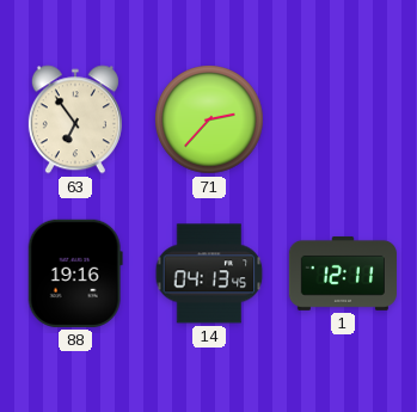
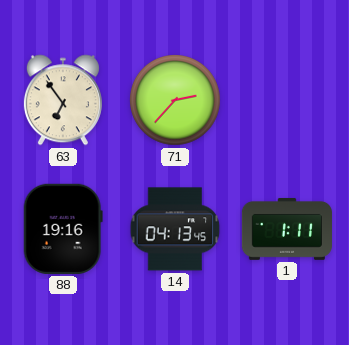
1: 12:11 -> 1:11
